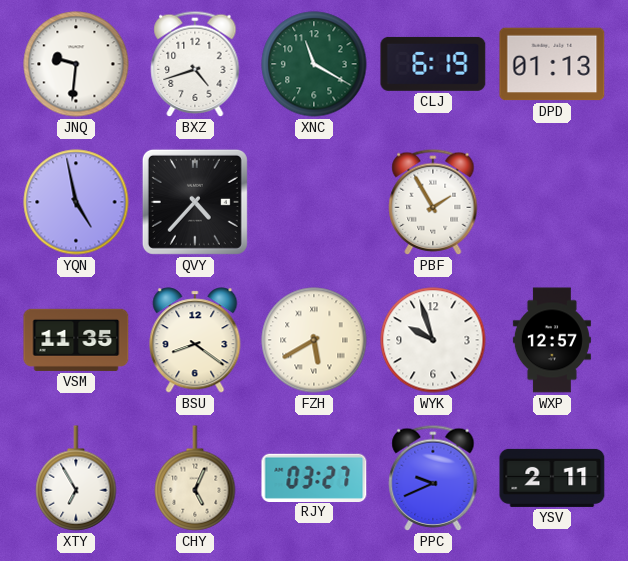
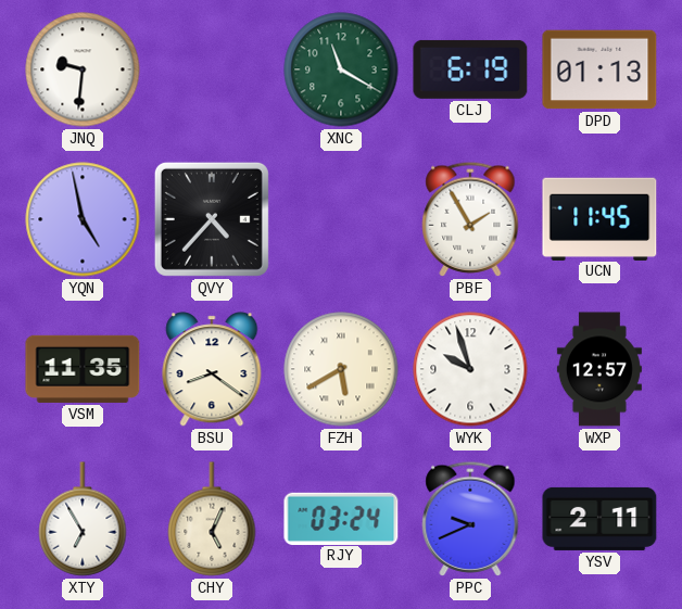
BXZ: 4:42 -> none
UCN: none -> 11:45
RJY: 03:27 -> 03:24
